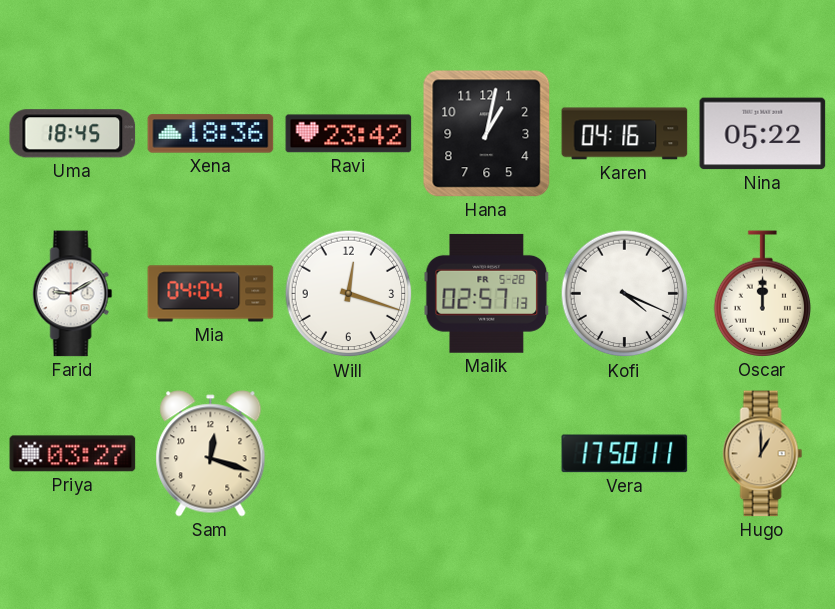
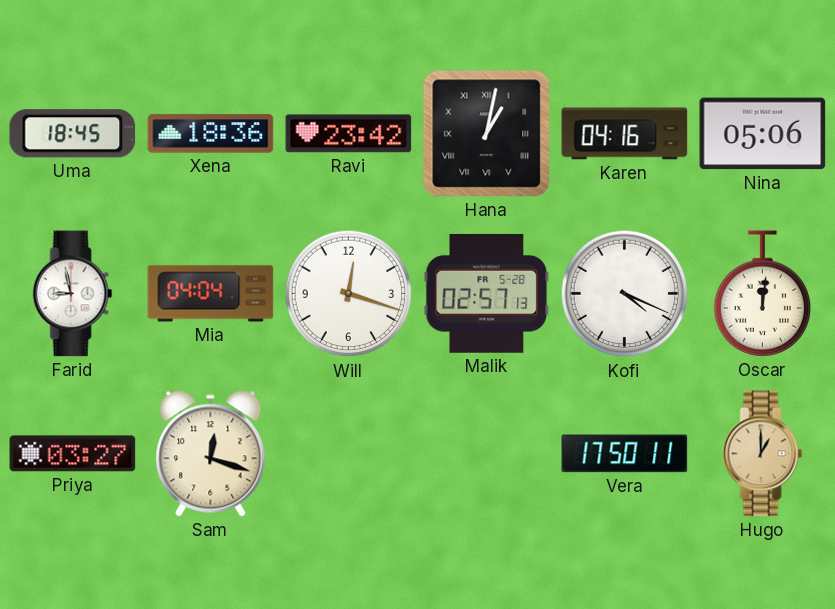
Hana numerals: Arabic -> Roman
Nina: 05:22 -> 05:06
Farid: 9:10 -> 8:58
Oscar: 12:00 -> 12:01
